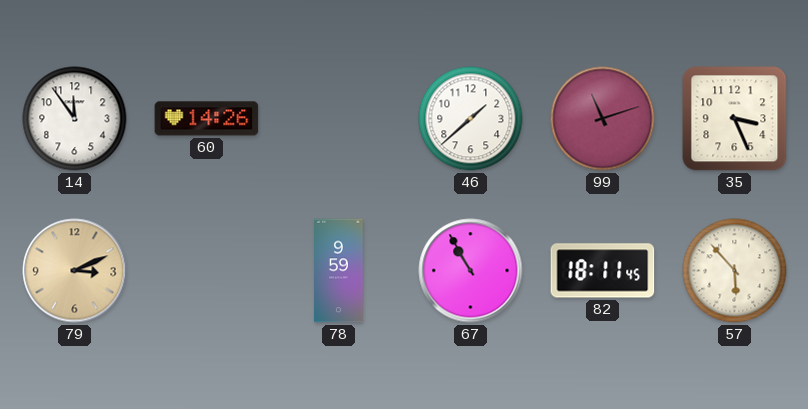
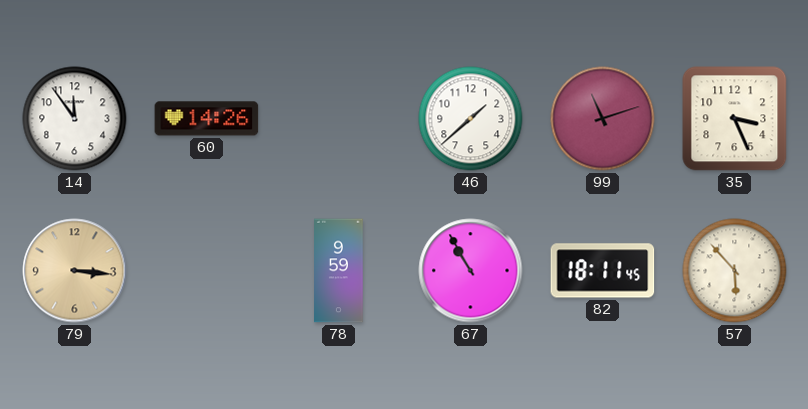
79: 3:11 -> 3:16
